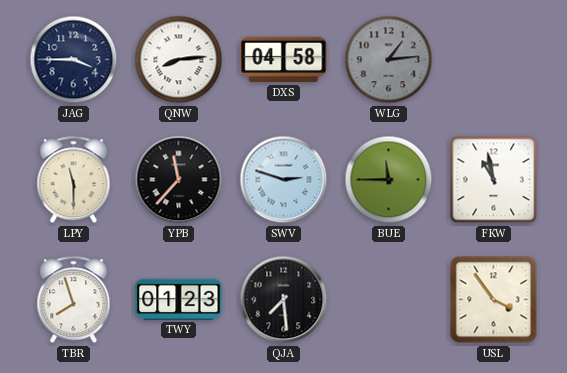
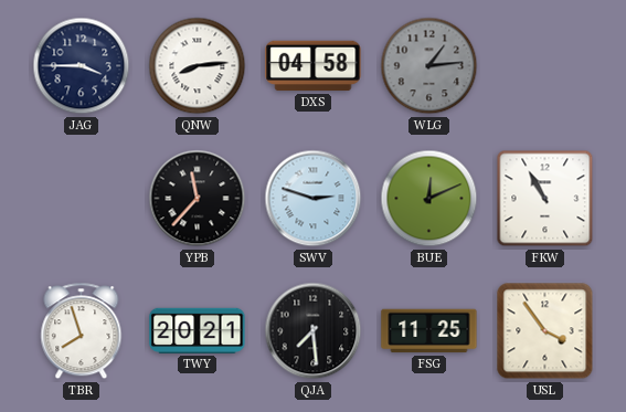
LPY: 11:30 -> none
BUE: 11:45 -> 12:11
FKW: 10:58 -> 10:55
TWY: 01:23 -> 20:21
FSG: none -> 11:25
